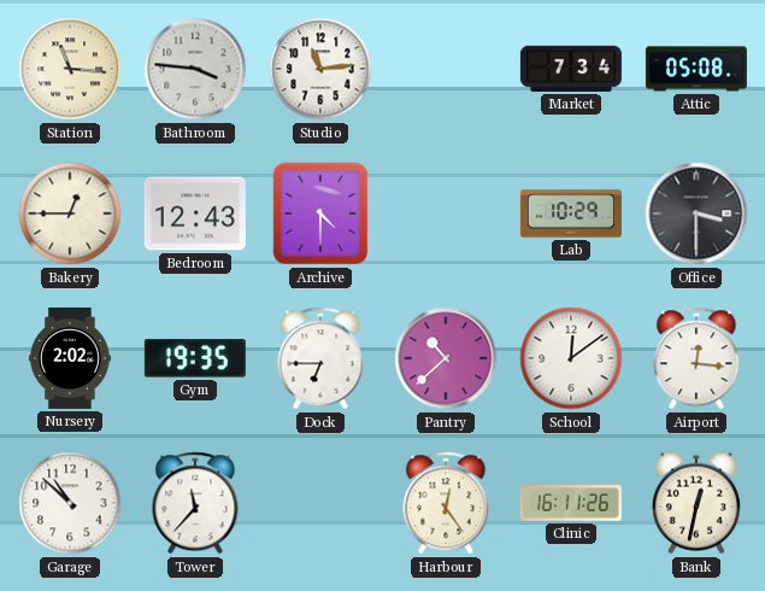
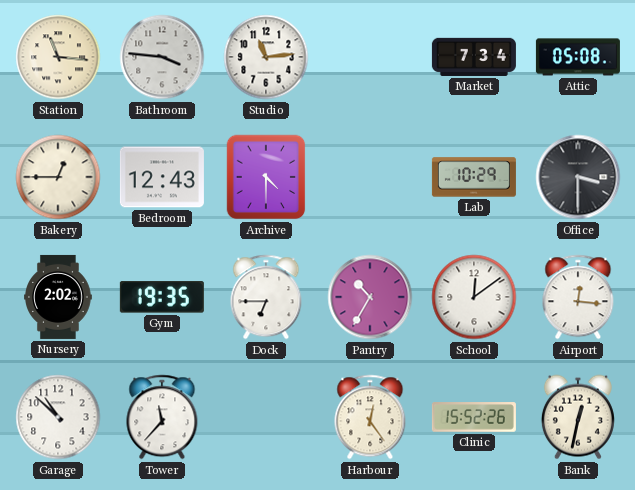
Pantry: 10:38 -> 10:35
Clinic: 16:11 -> 15:52
